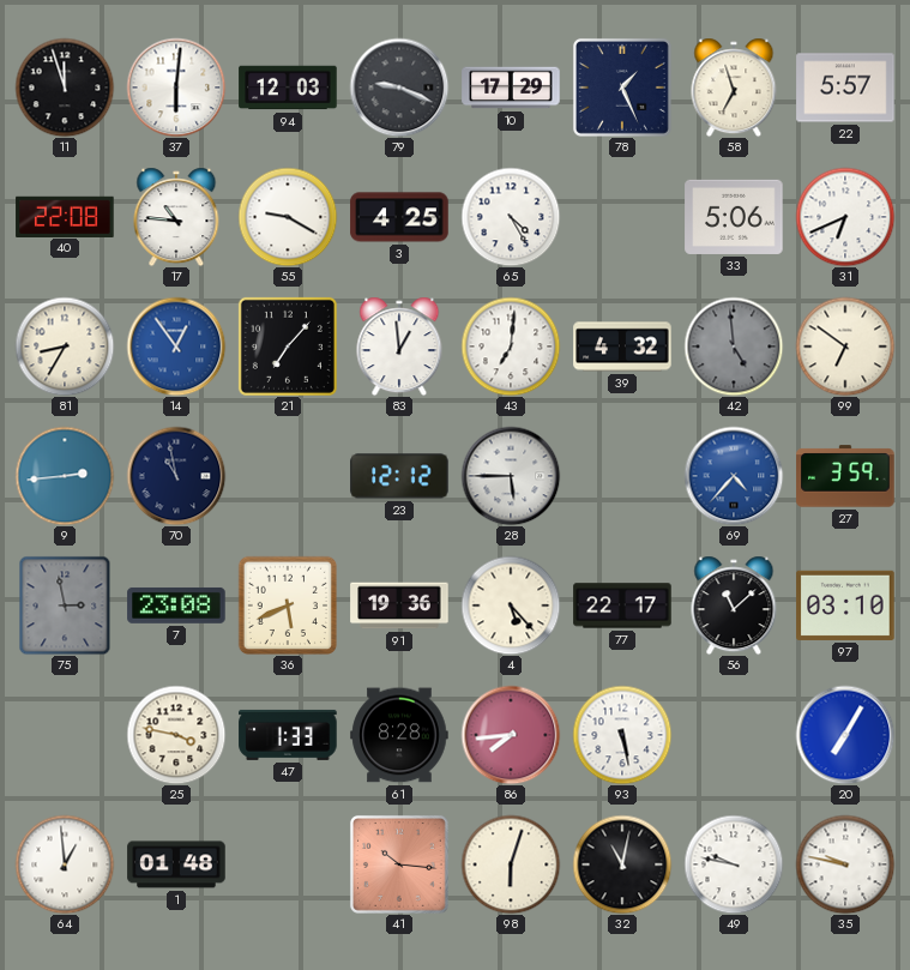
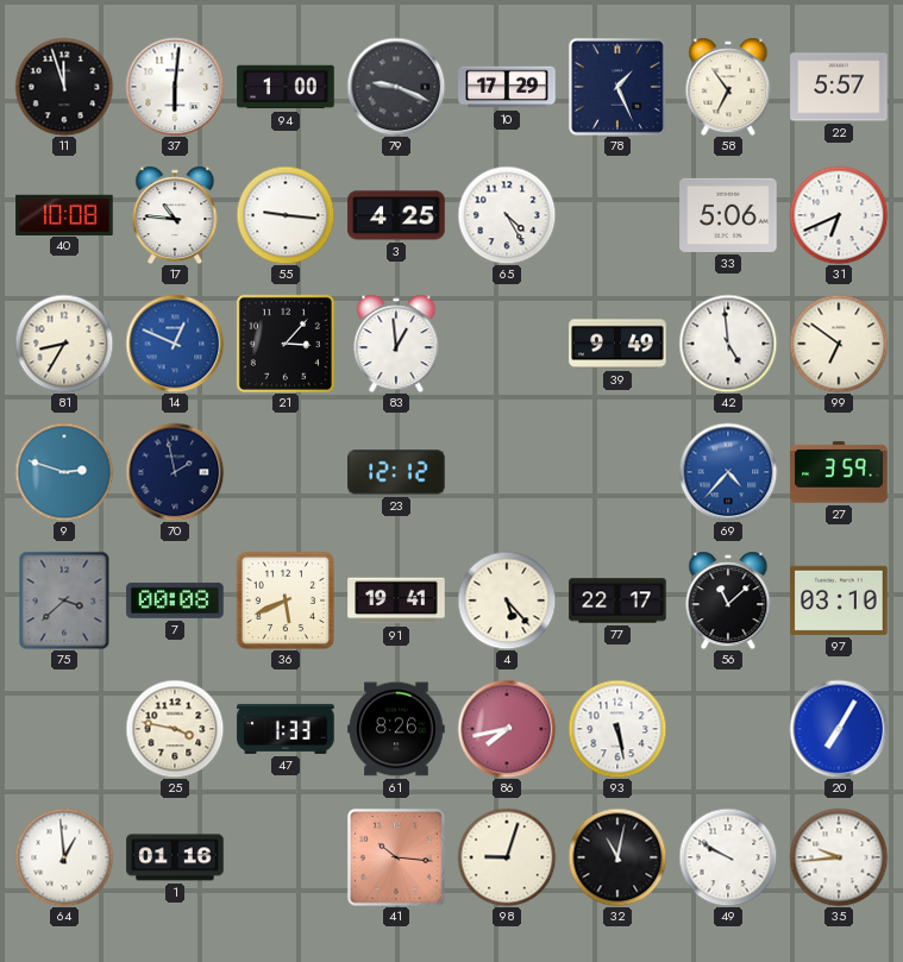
94: 12:03 -> 1:00
58: 6:57 -> 6:54
40: 22:08 -> 10:08
55: 9:20 -> 9:16
14: 12:54 -> 12:49
21: 7:07 -> 3:07
43: 7:01 -> none
39: 4:32 -> 9:49
42 dial: grey -> white
9: 2:44 -> 2:48
70: 10:58 -> 1:58
28: 5:45 -> none
75: 2:58 -> 3:38
7: 23:08 -> 00:08
91: 19:36 -> 19:41
61: 8:28 -> 8:26
86: 7:44 -> 7:43
1: 01:48 -> 01:16
98: 6:03 -> 9:03
49: 9:47 -> 9:50
35: 9:47 -> 9:44
